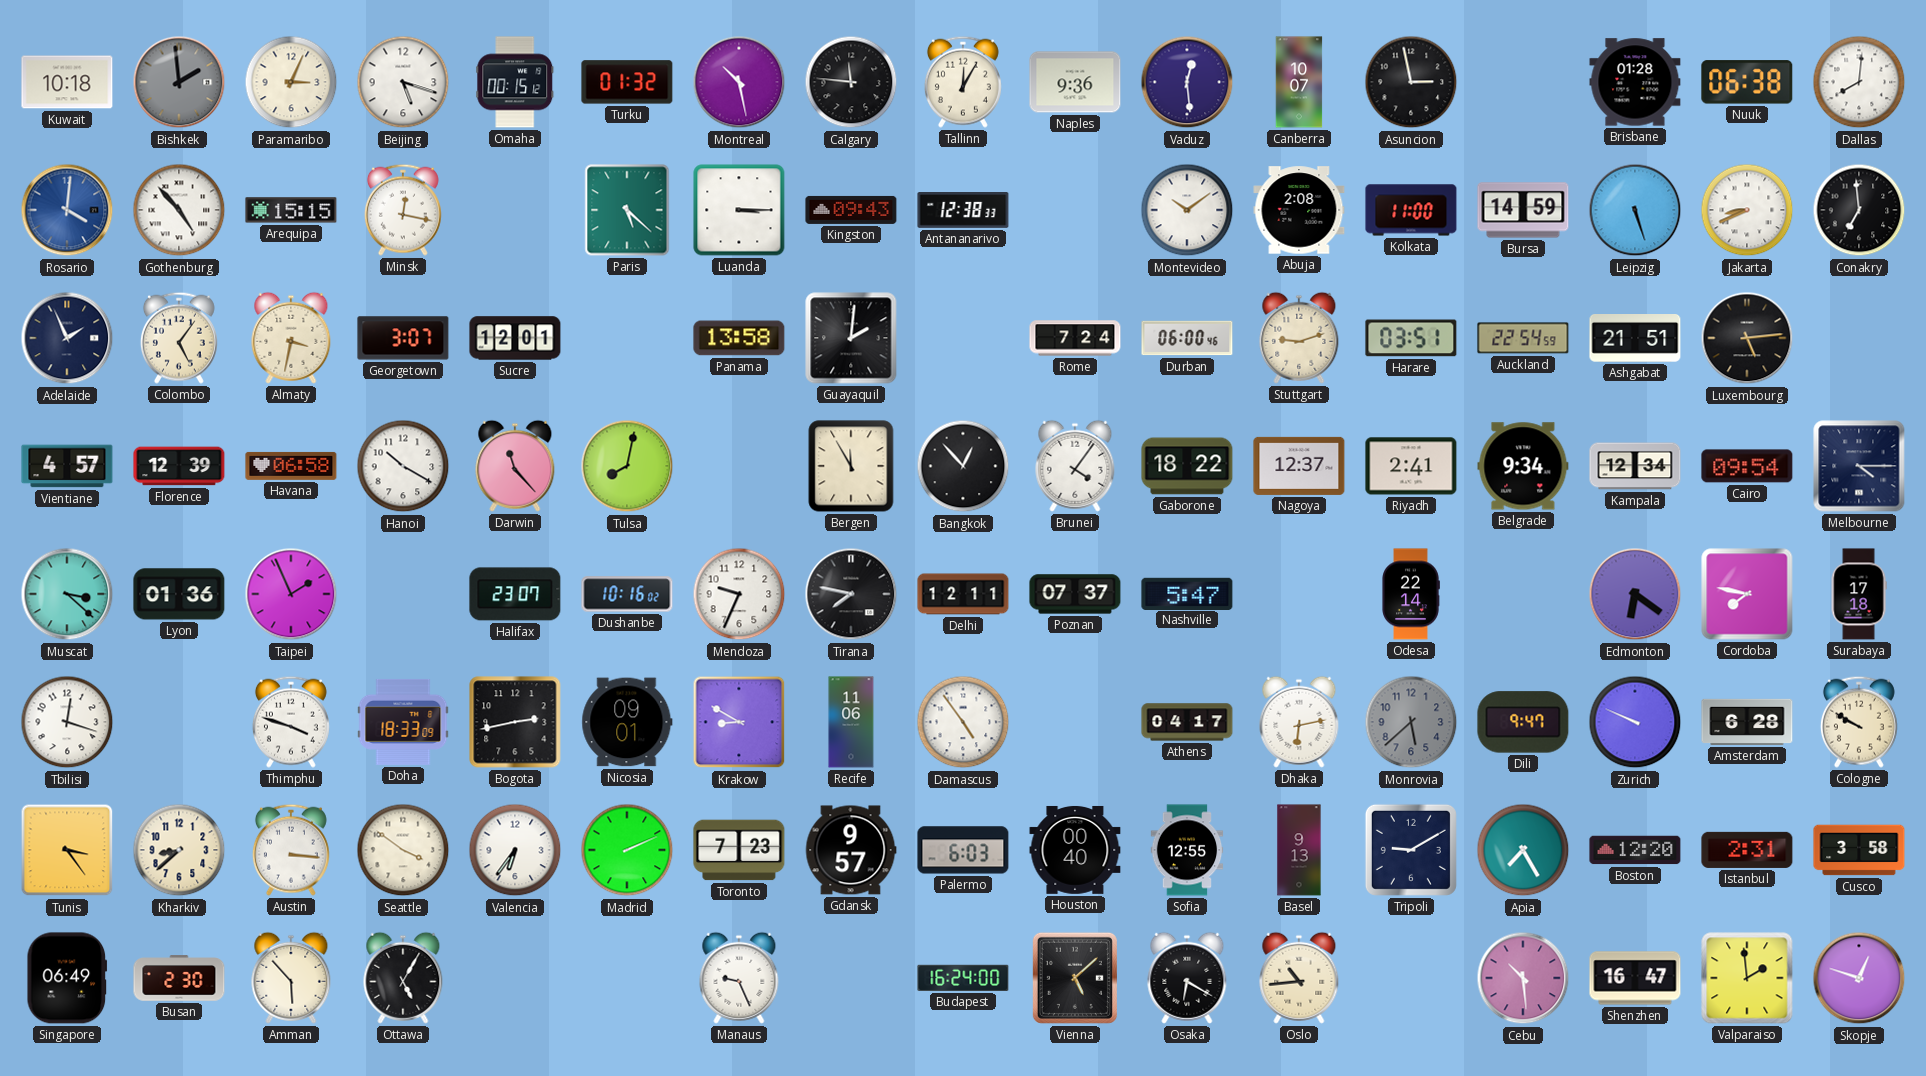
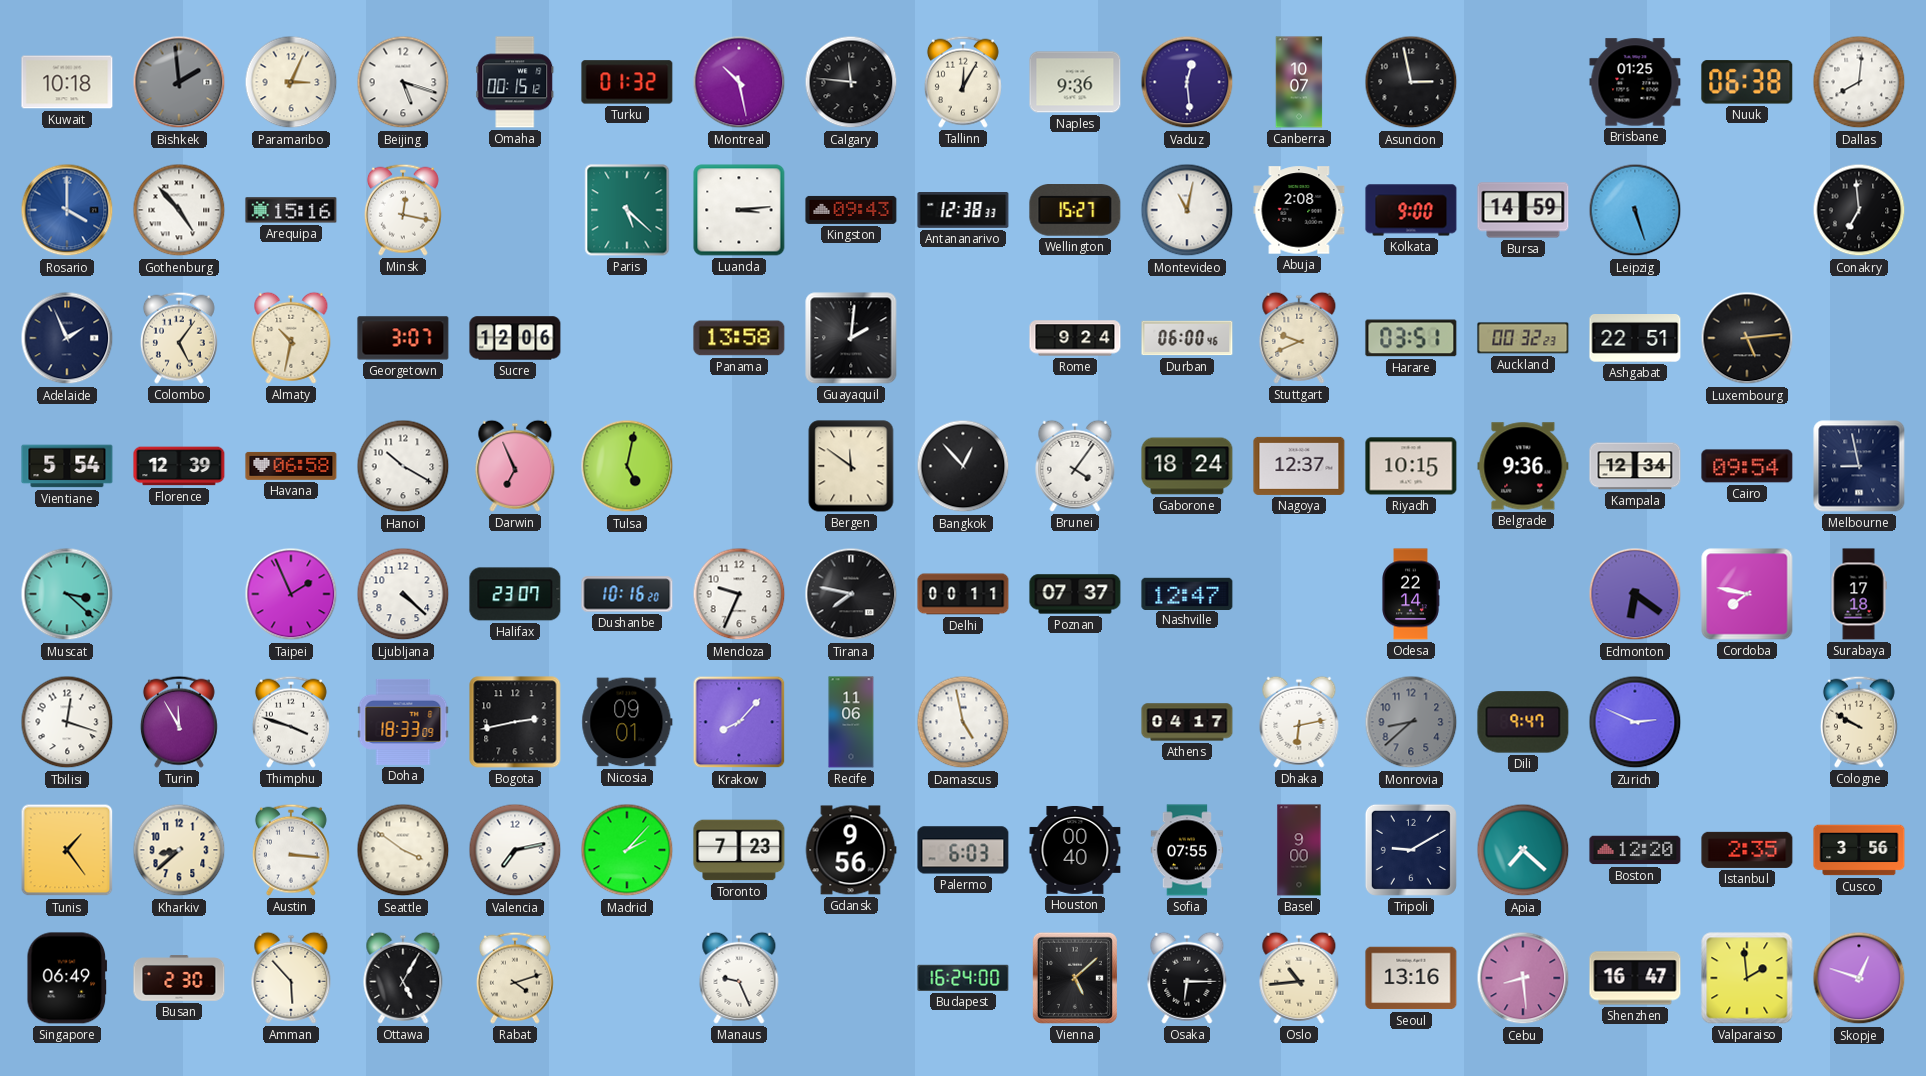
Brisbane: 01:28 -> 01:25
Rosario: 4:01 -> 4:00
Arequipa: 15:15 -> 15:16
Luanda: 3:15 -> 3:14
Wellington: none -> 15:27
Montevideo: 10:09 -> 11:02
Kolkata: 11:00 -> 9:00
Jakarta: 8:41 -> none
Almaty: 3:32 -> 10:32
Sucre: 12:01 -> 12:06
Rome: 7:24 -> 9:24
Stuttgart: 9:12 -> 9:41
Auckland: 22:54 -> 00:32
Ashgabat: 21:51 -> 22:51
Vientiane: 4:57 -> 5:54
Darwin: 11:23 -> 6:56
Tulsa: 8:02 -> 5:02
Bergen: 11:55 -> 11:51
Gaborone: 18:22 -> 18:24
Riyadh: 2:41 -> 10:15
Belgrade: 9:34 -> 9:36
Melbourne: 4:15 -> 8:58
Lyon: 01:36 -> none
Ljubljana: none -> 4:22
Dushanbe: 10:16:02 -> 10:16:20
Delhi: 12:11 -> 00:11
Nashville: 5:47 -> 12:47
Turin: none -> 11:55
Krakow: 8:50 -> 8:07
Damascus: 4:54 -> 4:58
Monrovia: 5:38 -> 8:38
Zurich: 9:49 -> 2:49
Amsterdam: 6:28 -> none
Tunis: 3:24 -> 1:24
Valencia: 6:36 -> 7:13
Madrid: 2:11 -> 2:07
Gdansk: 9:57 -> 9:56
Sofia: 12:55 -> 07:55
Basel: 9:13 -> 9:00
Apia: 7:25 -> 7:22
Istanbul: 2:31 -> 2:35
Cusco: 3:58 -> 3:56
Rabat: none -> 4:12
Osaka: 6:20 -> 6:15
Seoul: none -> 13:16
Cebu: 10:29 -> 8:29
